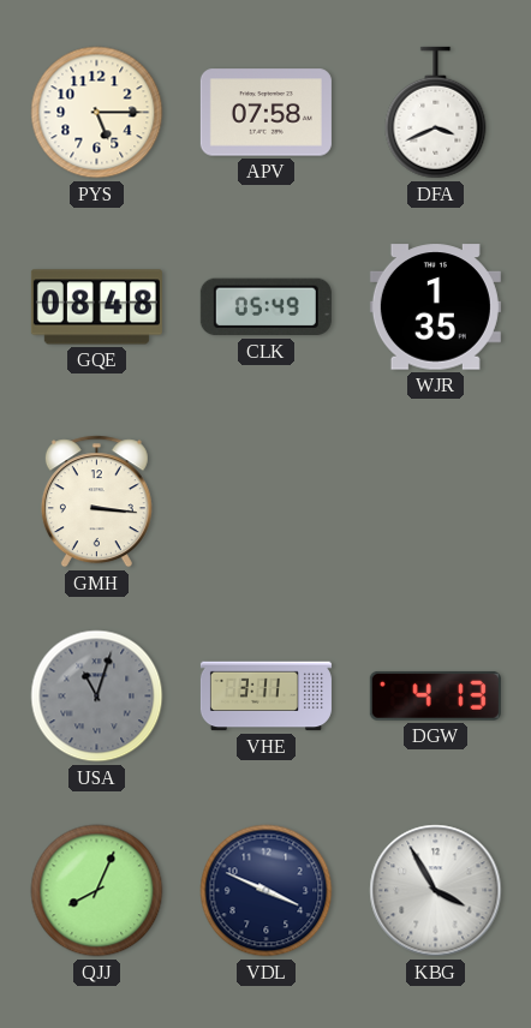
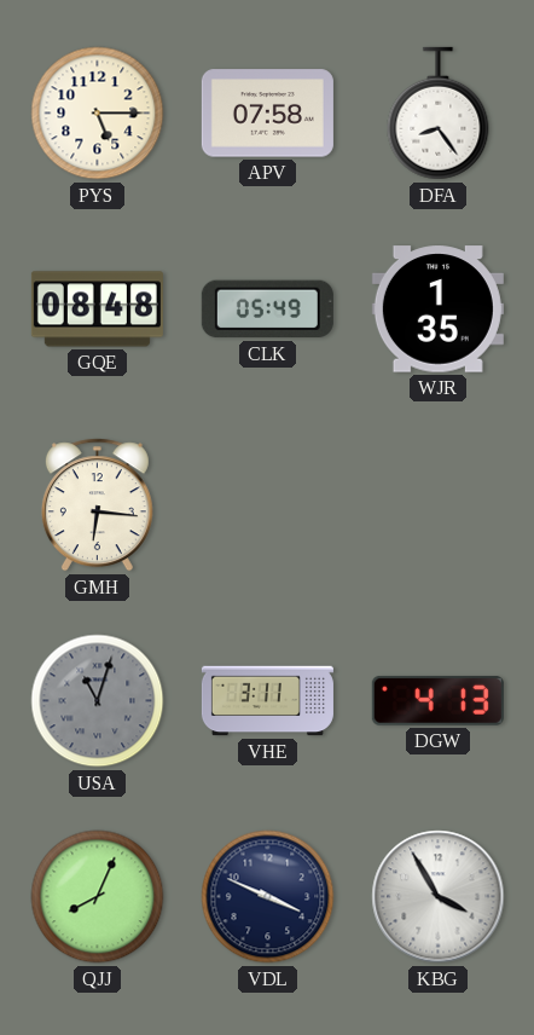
DFA: 3:41 -> 8:24
GMH: 3:16 -> 6:16
